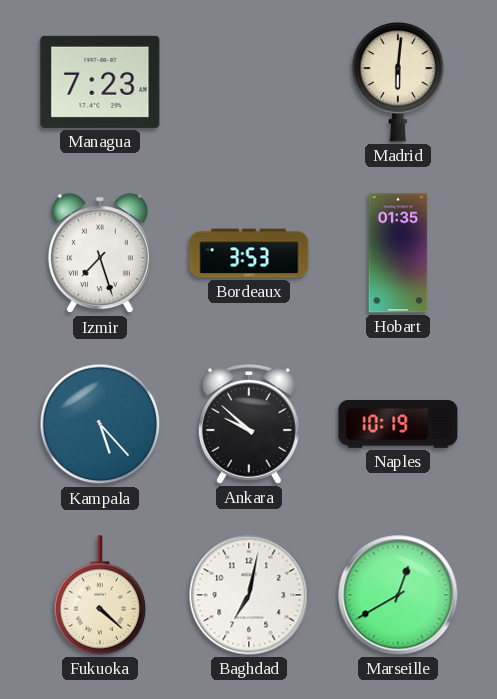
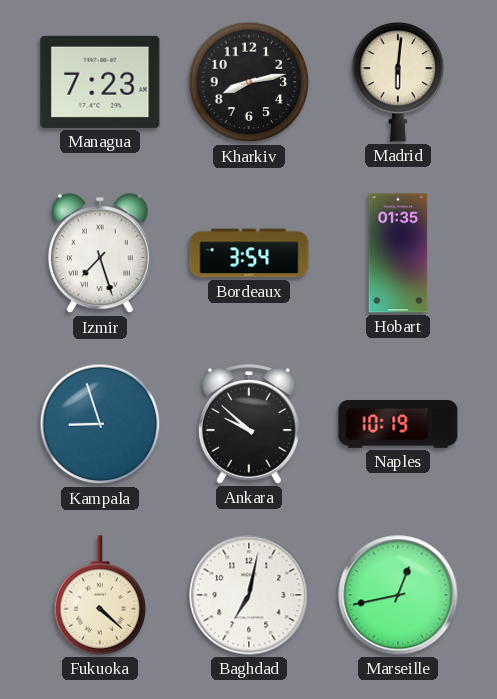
Kharkiv: none -> 8:13
Bordeaux: 3:53 -> 3:54
Kampala: 5:23 -> 8:57
Marseille: 12:40 -> 12:43
